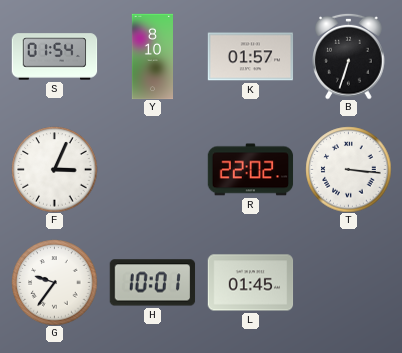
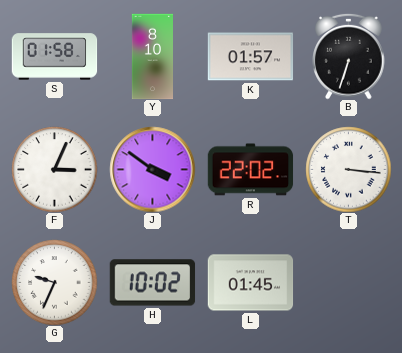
S: 01:54 -> 01:58
J: none -> 3:51
G: 9:36 -> 9:34
H: 10:01 -> 10:02
